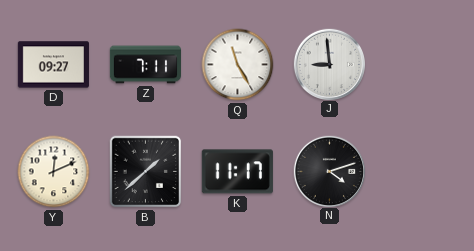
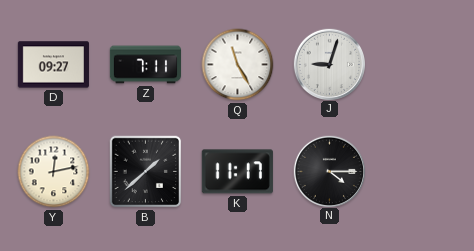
J: 8:59 -> 9:03
Y: 12:11 -> 12:13
N: 4:12 -> 4:15
